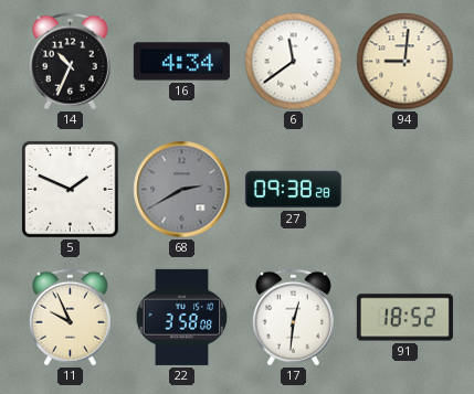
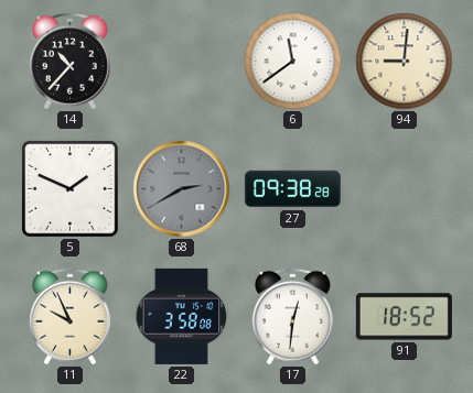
14: 10:34 -> 10:37
16: 4:34 -> none
